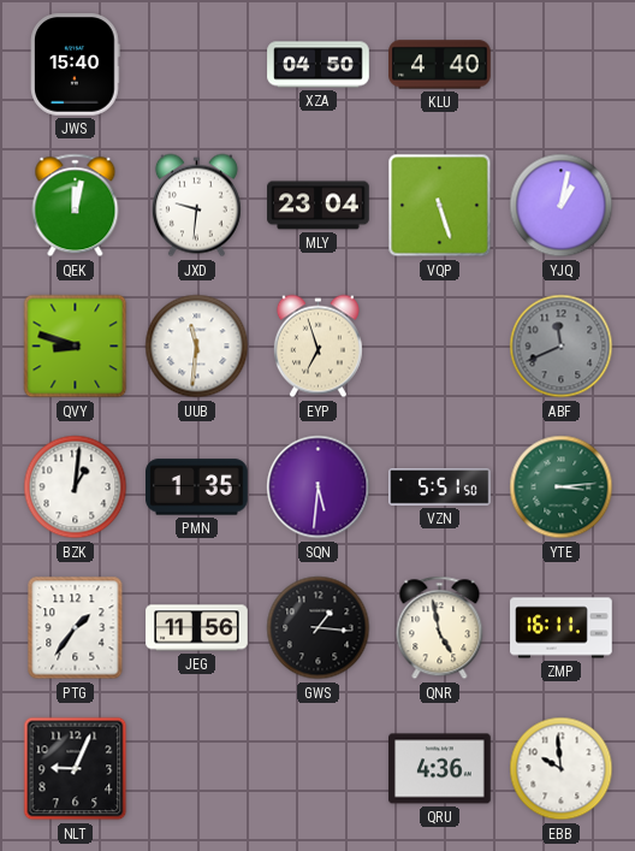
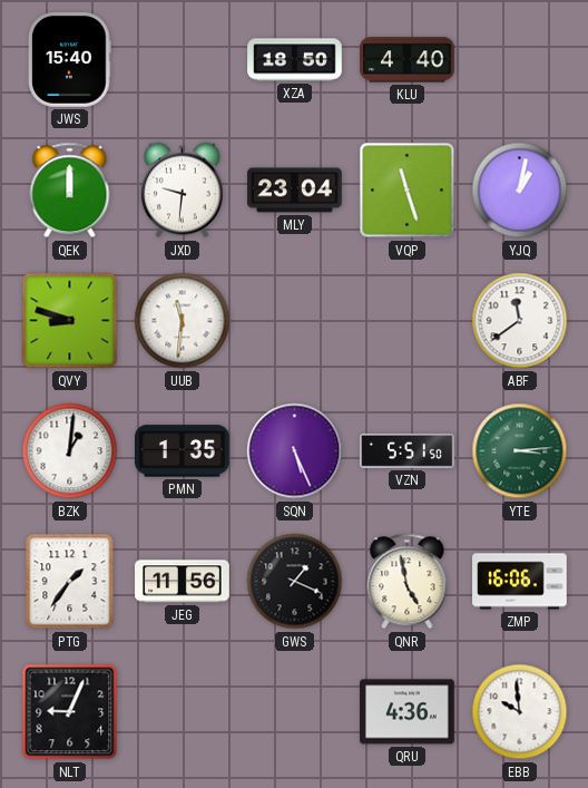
XZA: 04:50 -> 18:50
QEK: 12:02 -> 12:00
VQP: 5:27 -> 11:27
EYP: 6:57 -> none
ABF: 11:41 -> 11:39
ABF dial: grey -> white
SQN: 5:31 -> 5:26
GWS: 1:16 -> 1:19
ZMP: 16:11 -> 16:06
